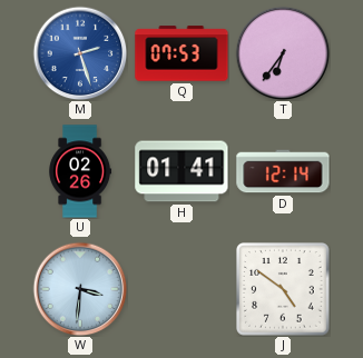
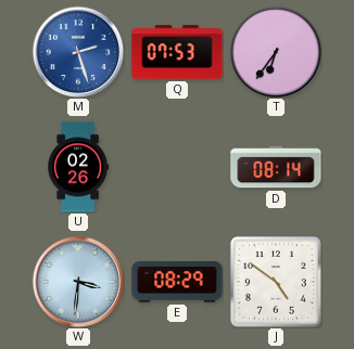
H: 01:41 -> none
D: 12:14 -> 08:14
E: none -> 08:29
